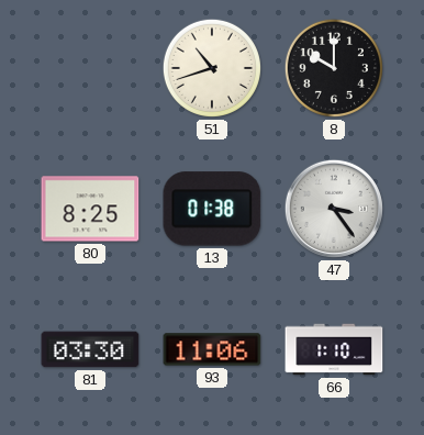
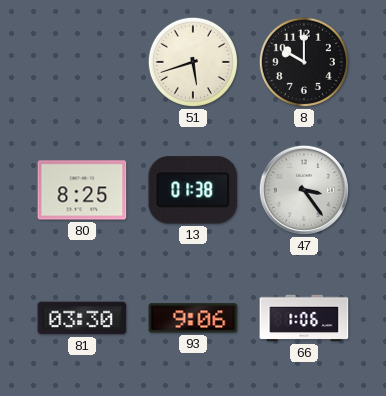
51: 10:42 -> 5:42
93: 11:06 -> 9:06
66: 1:10 -> 1:06
